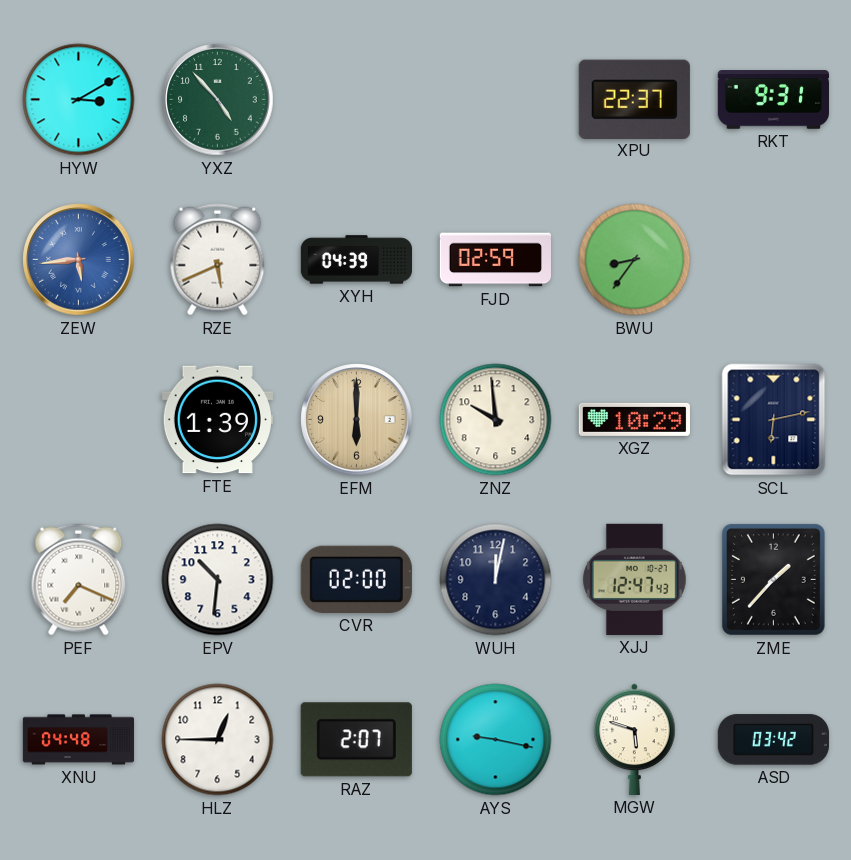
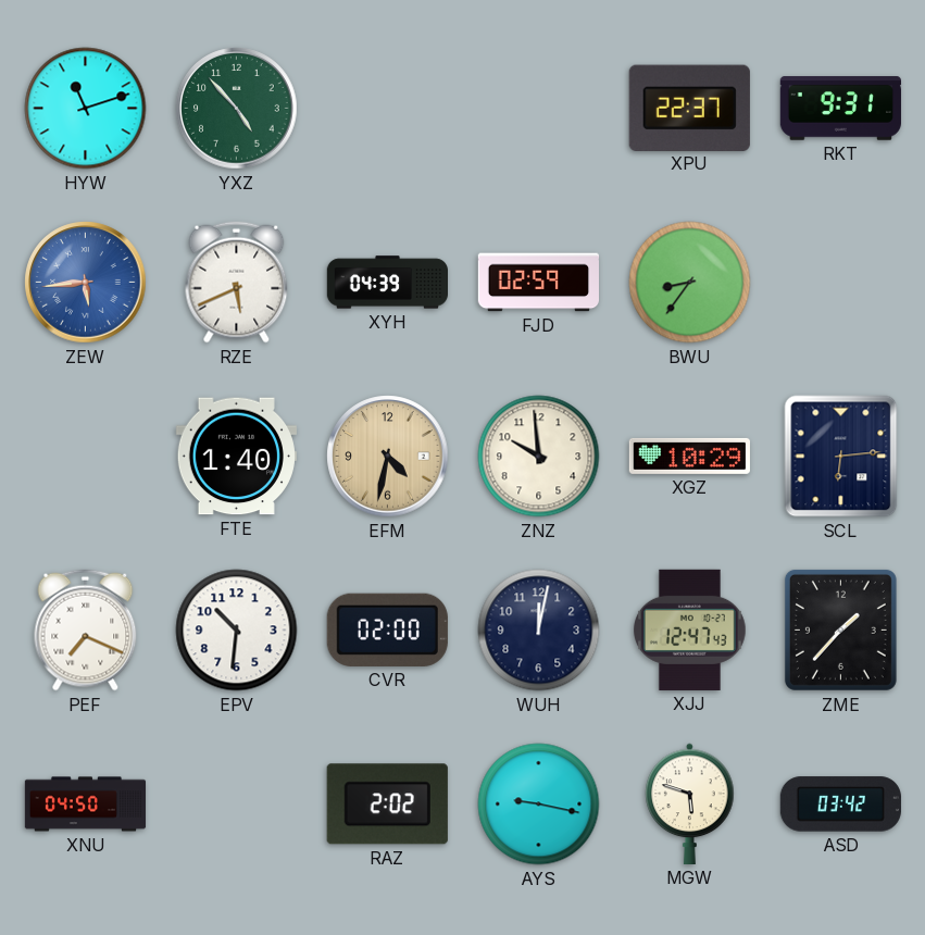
HYW: 3:10 -> 11:12
FTE: 1:39 -> 1:40
EFM: 6:00 -> 4:32
SCL: 6:13 -> 6:14
XNU: 04:48 -> 04:50
HLZ: 12:45 -> none
RAZ: 2:07 -> 2:02
